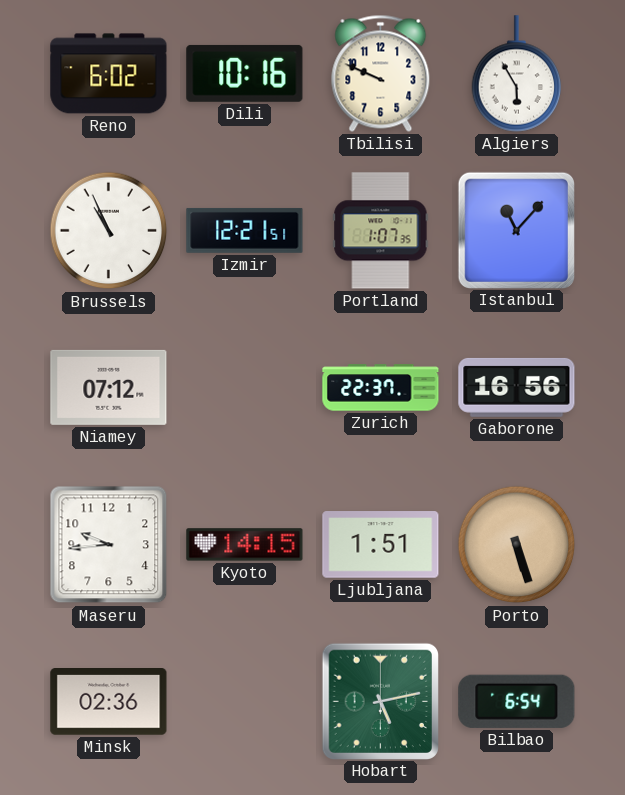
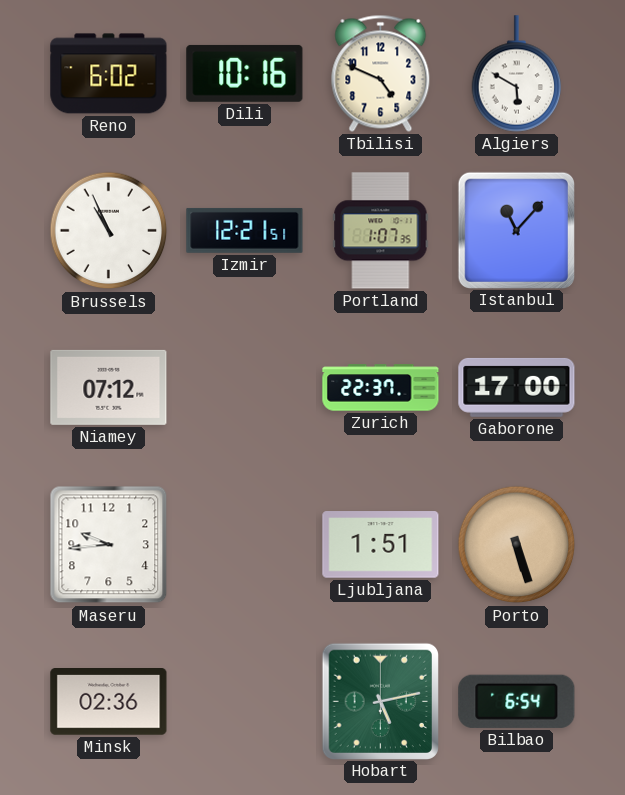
Tbilisi: 9:49 -> 4:49
Algiers: 5:55 -> 5:50
Gaborone: 16:56 -> 17:00
Kyoto: 14:15 -> none
